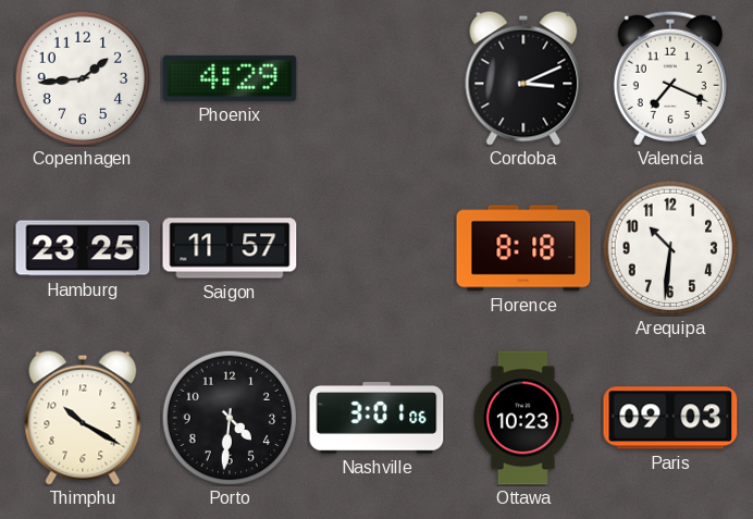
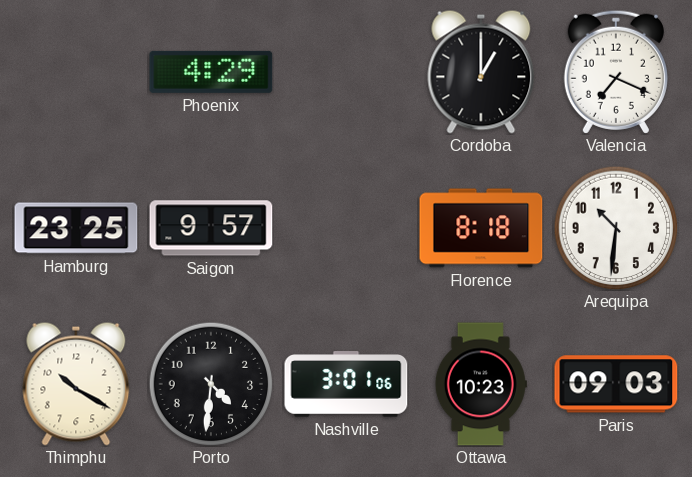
Copenhagen: 1:44 -> none
Cordoba: 3:11 -> 1:00
Saigon: 11:57 -> 9:57
